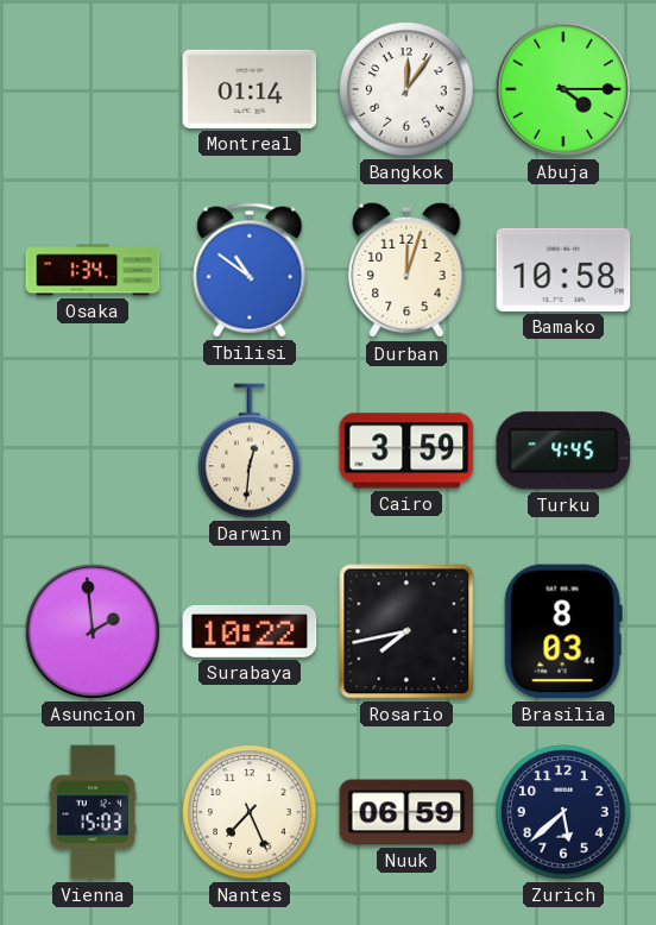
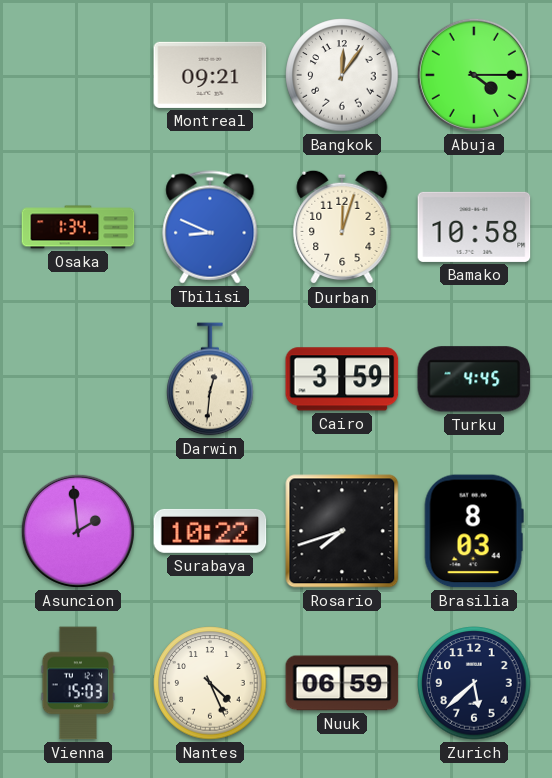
Montreal: 01:14 -> 09:21
Tbilisi: 10:51 -> 8:49
Rosario: 7:43 -> 7:42
Nantes: 7:26 -> 4:26
